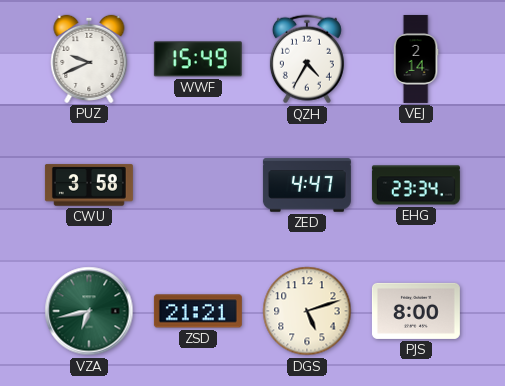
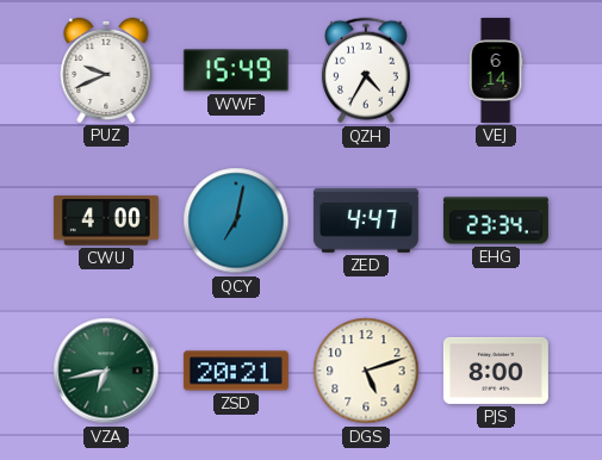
VEJ: 2:14 -> 6:14
CWU: 3:58 -> 4:00
QCY: none -> 7:02
ZSD: 21:21 -> 20:21
